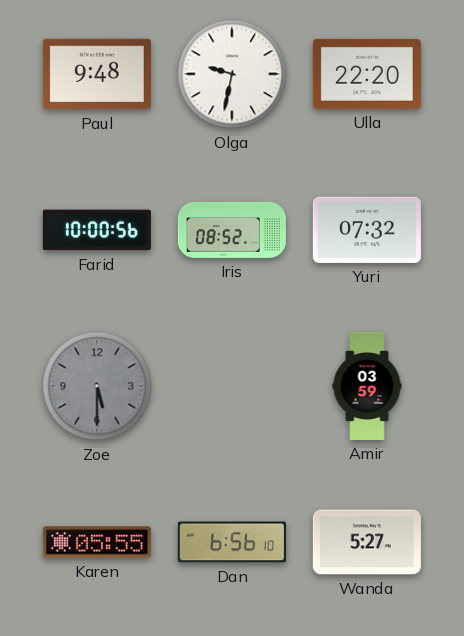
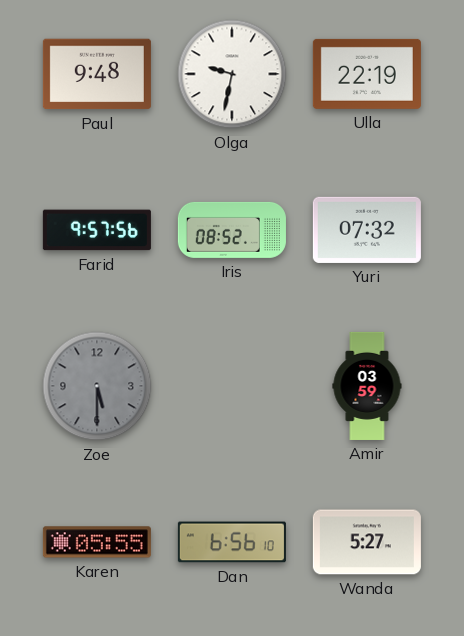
Ulla: 22:20 -> 22:19
Farid: 10:00 -> 9:57
